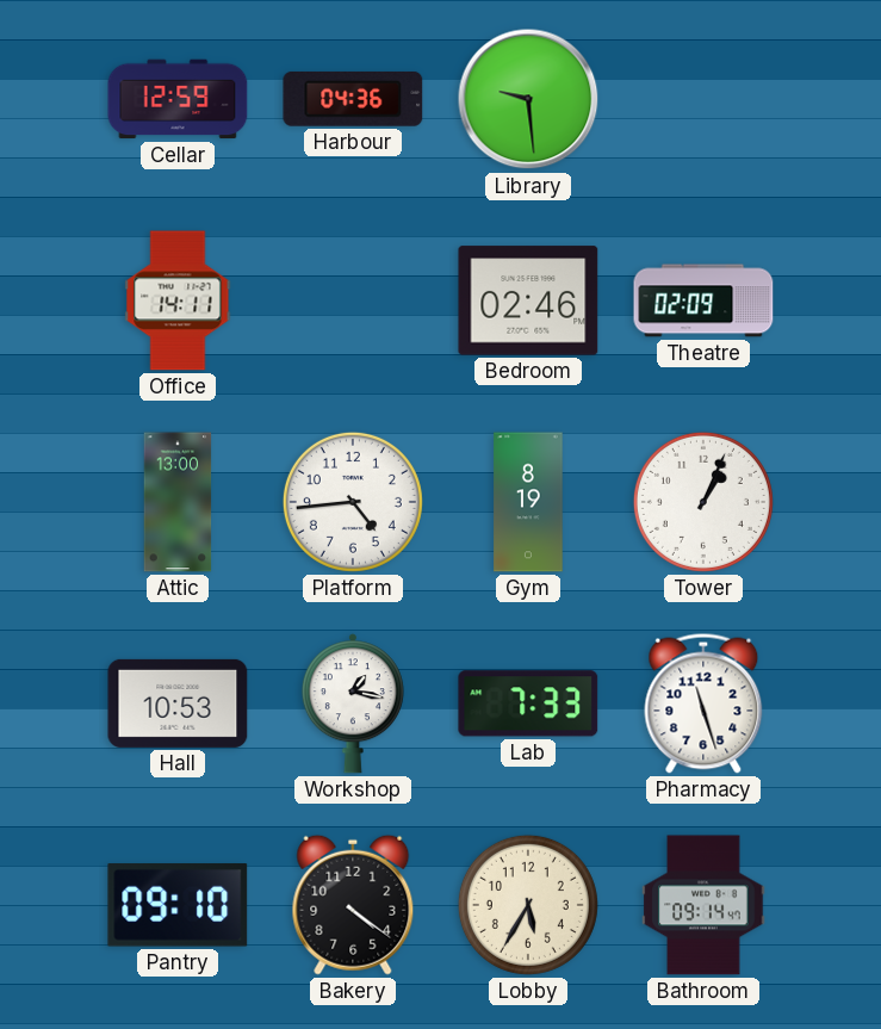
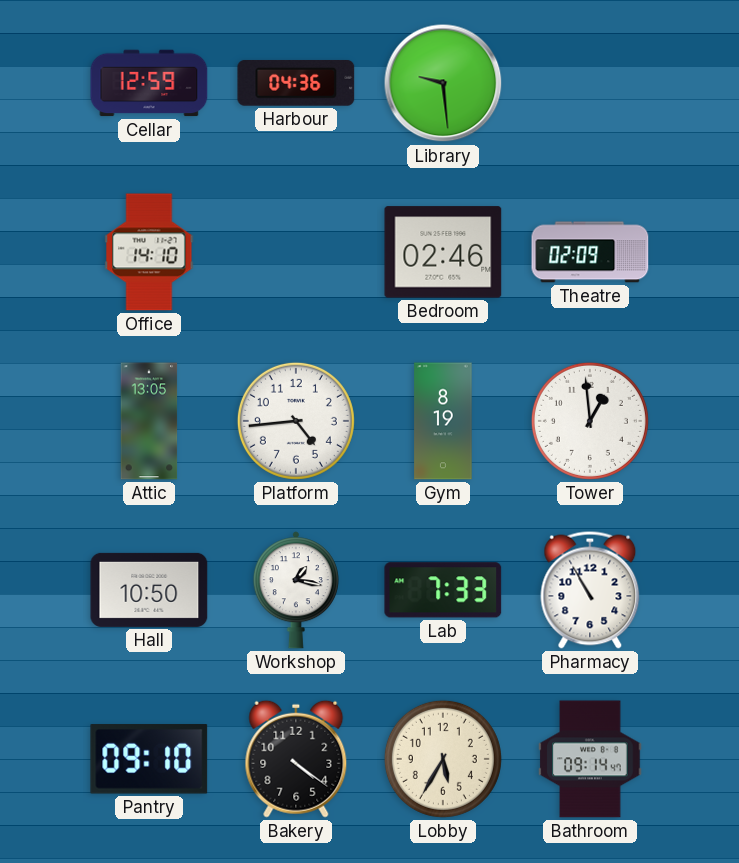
Office: 14:11 -> 14:10
Attic: 13:00 -> 13:05
Tower: 1:04 -> 12:59
Hall: 10:53 -> 10:50
Pharmacy: 11:27 -> 10:55
